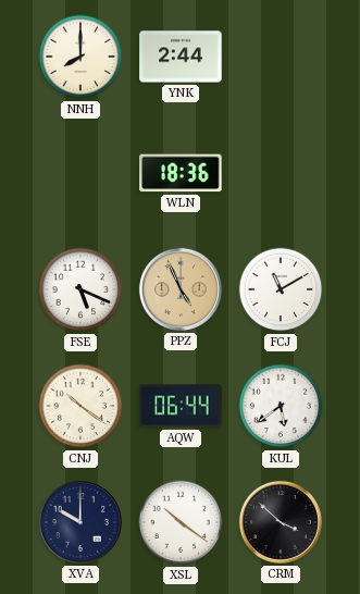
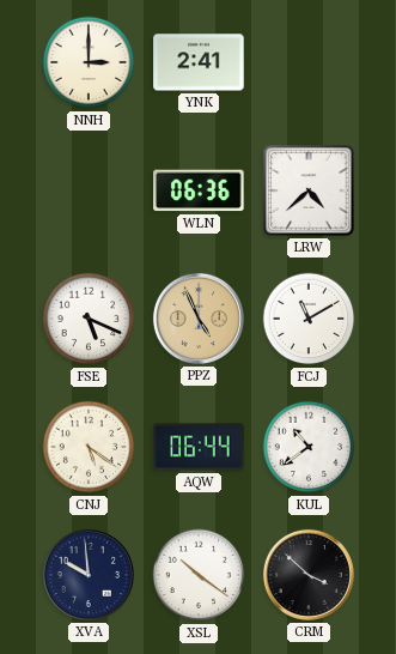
NNH: 8:00 -> 3:00
YNK: 2:44 -> 2:41
WLN: 18:36 -> 06:36
LRW: none -> 4:38
CNJ: 10:21 -> 5:21
KUL: 5:39 -> 10:39
XVA: 10:00 -> 9:59
